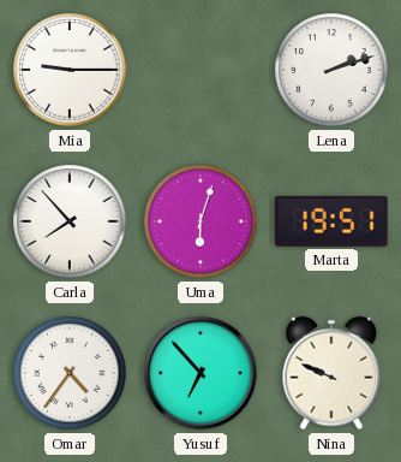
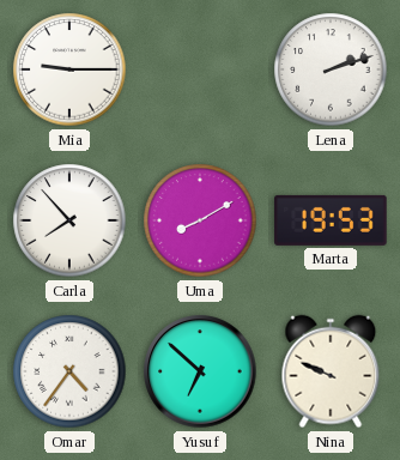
Uma: 6:03 -> 8:10
Marta: 19:51 -> 19:53
Yusuf: 6:53 -> 6:52
